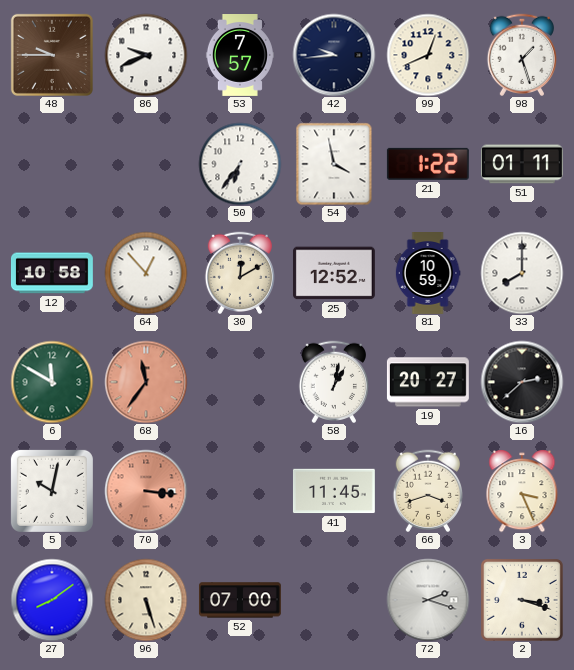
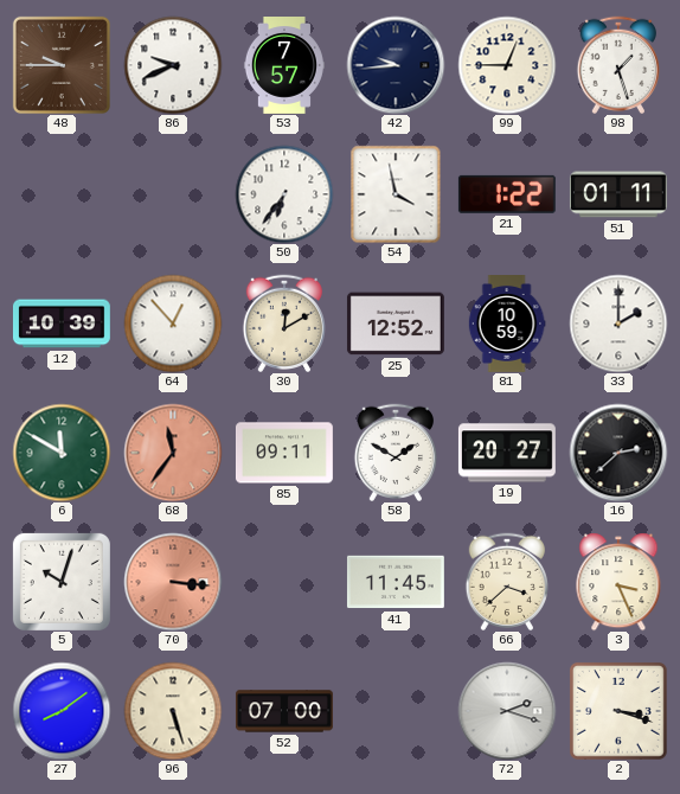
99: 12:41 -> 12:45
12: 10:58 -> 10:39
33: 8:00 -> 2:00
85: none -> 09:11
58: 1:02 -> 1:50
5: 10:02 -> 10:03
66: 3:42 -> 3:38
